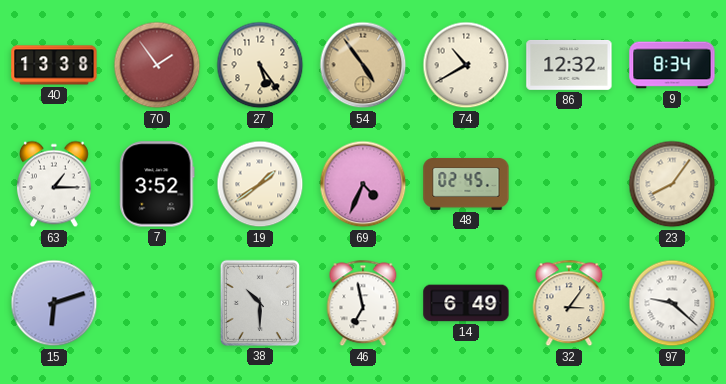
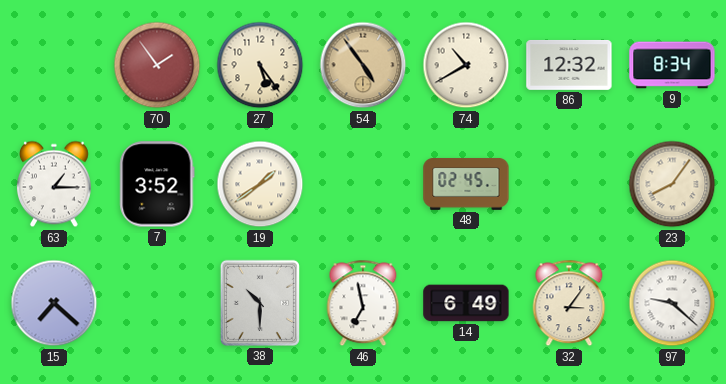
40: 13:38 -> none
69: 4:34 -> none
15: 6:12 -> 7:22
